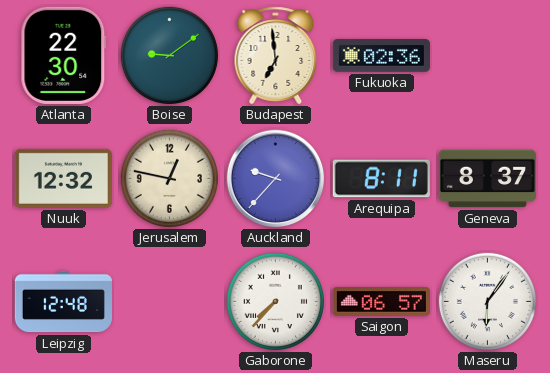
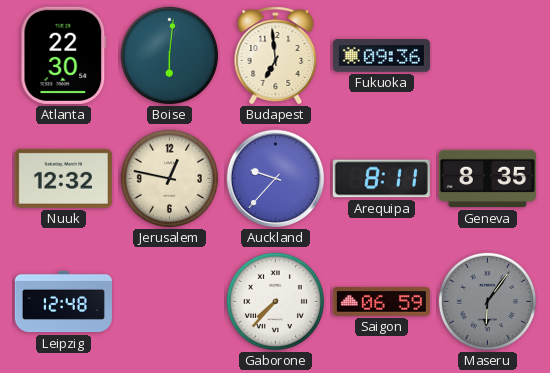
Boise: 9:09 -> 6:01
Fukuoka: 02:36 -> 09:36
Geneva: 8:37 -> 8:35
Saigon: 06:57 -> 06:59
Maseru dial: white -> grey
